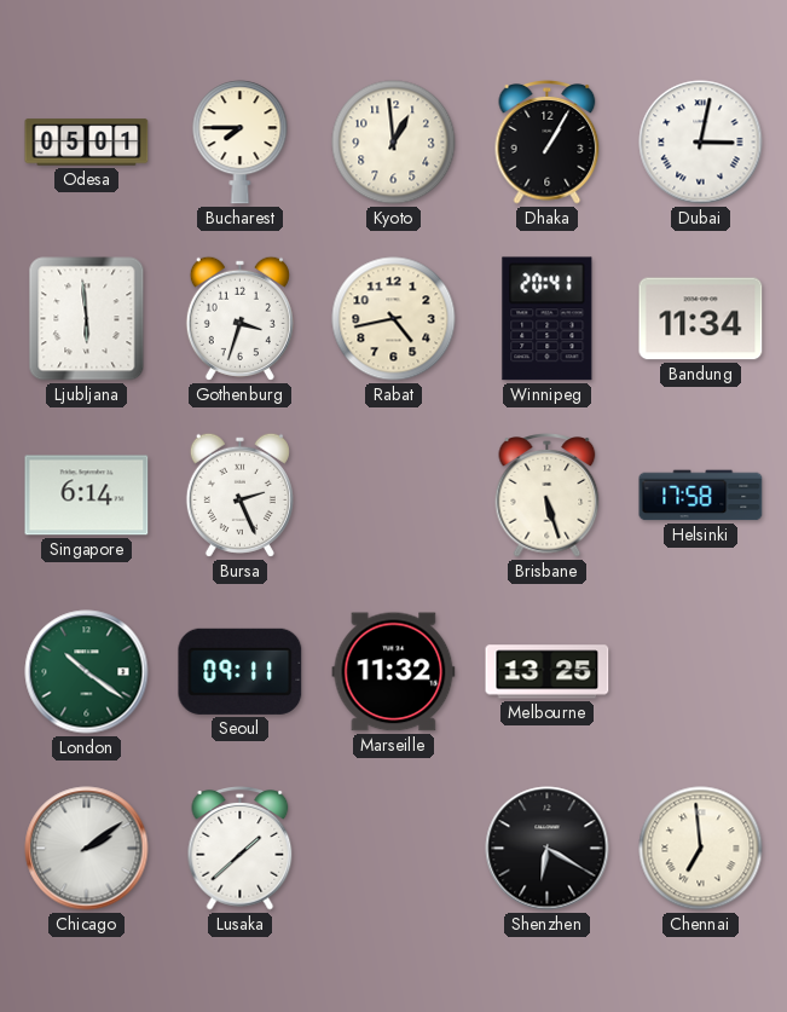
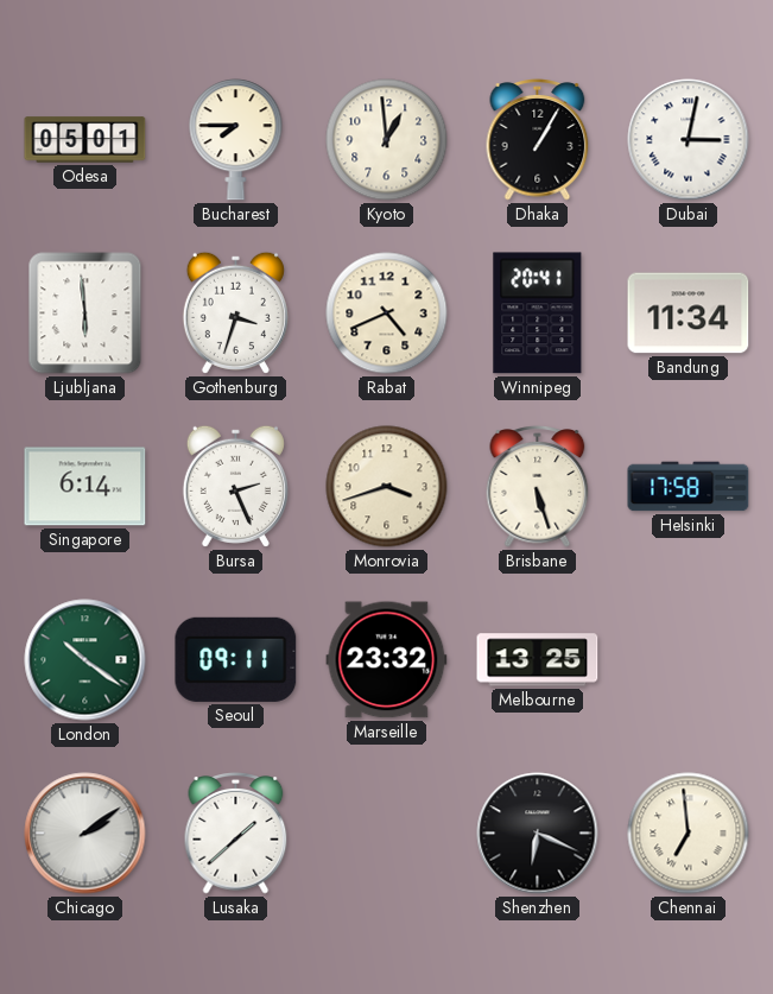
Rabat: 4:43 -> 4:41
Monrovia: none -> 3:42
Marseille: 11:32 -> 23:32
Shenzhen: 6:20 -> 6:19
